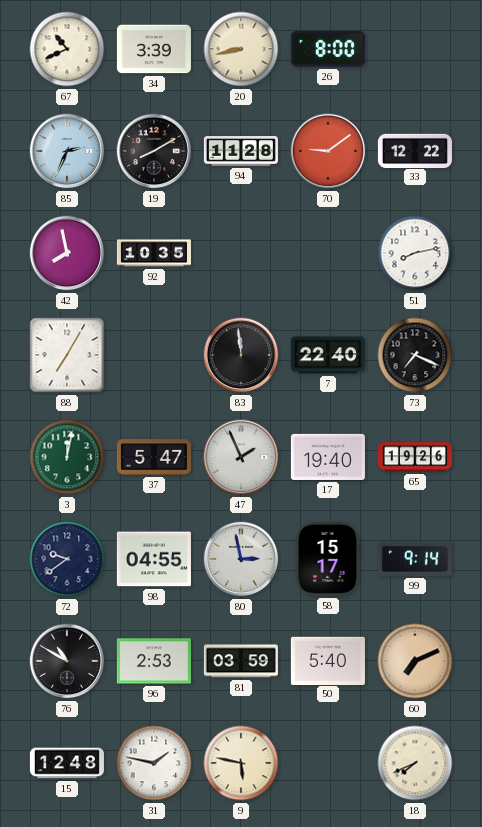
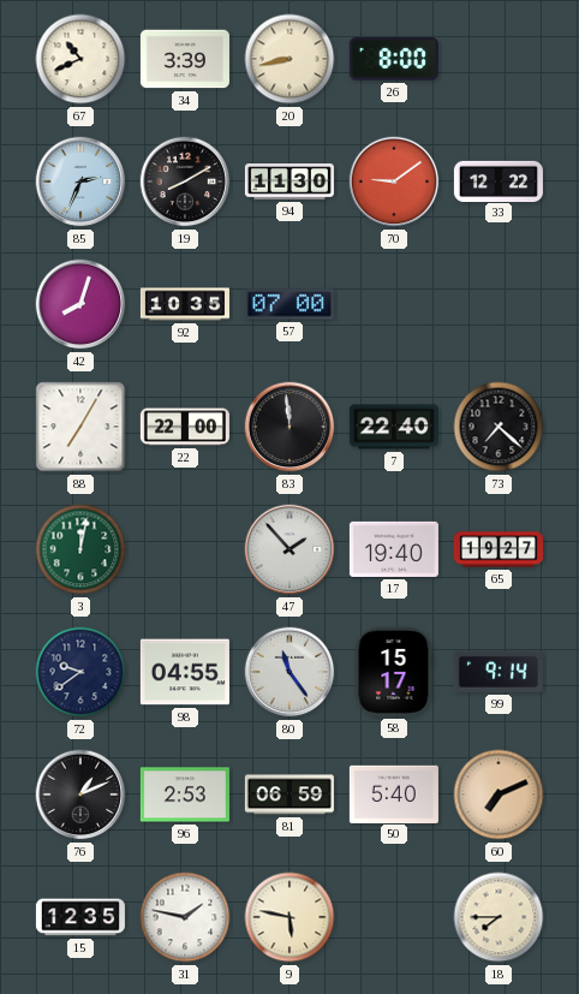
94: 11:28 -> 11:30
42: 7:58 -> 8:03
57: none -> 07:00
51: 8:13 -> none
22: none -> 22:00
73: 7:19 -> 7:22
37: 5:47 -> none
47: 1:56 -> 1:53
65: 19:26 -> 19:27
80: 2:58 -> 11:24
76: 10:50 -> 1:11
81: 03:59 -> 06:59
15: 12:48 -> 12:35
18: 7:41 -> 7:45
